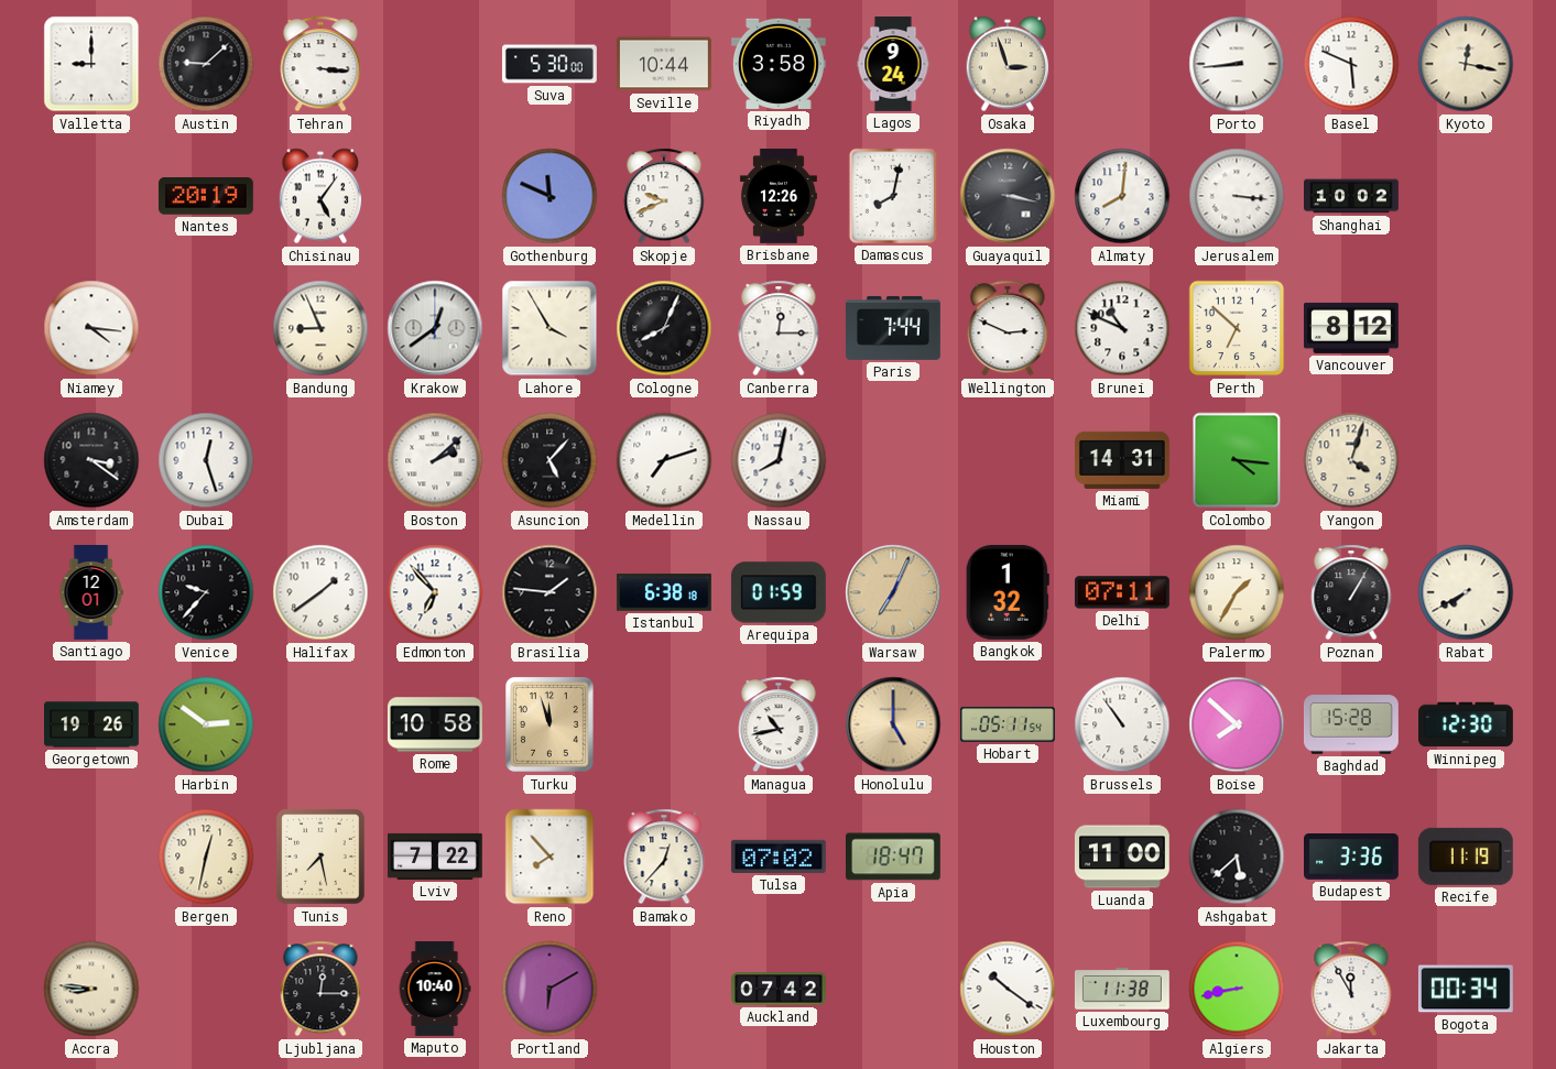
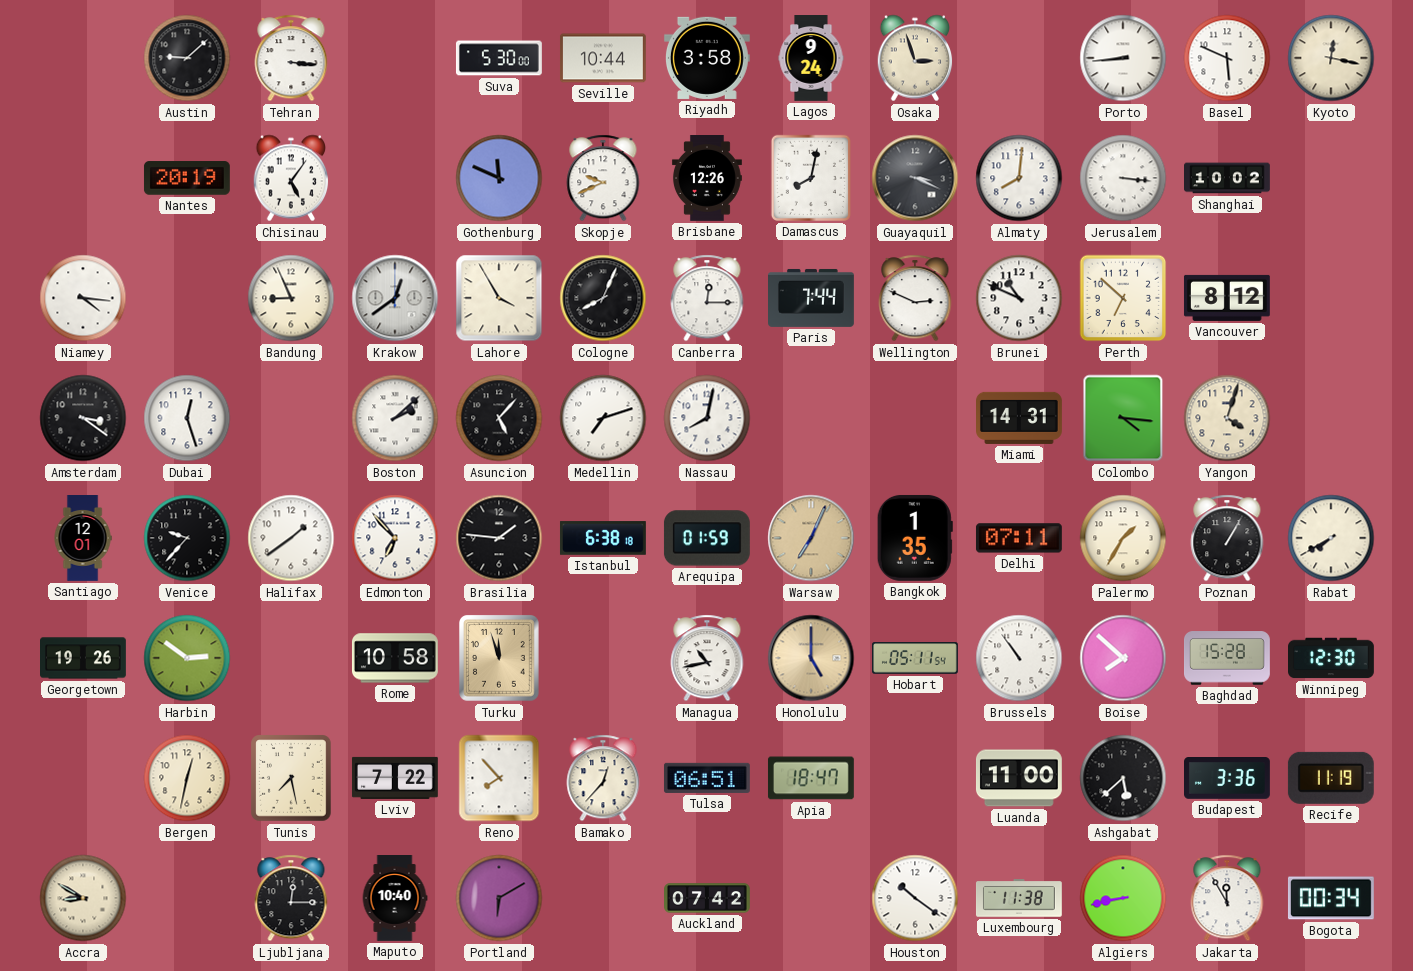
Valletta: 9:00 -> none
Guayaquil: 3:17 -> 3:19
Bangkok: 1:32 -> 1:35
Tulsa: 07:02 -> 06:51
Accra: 8:46 -> 8:50
